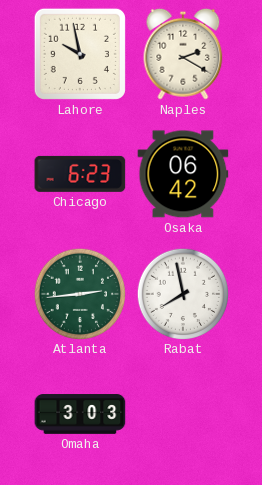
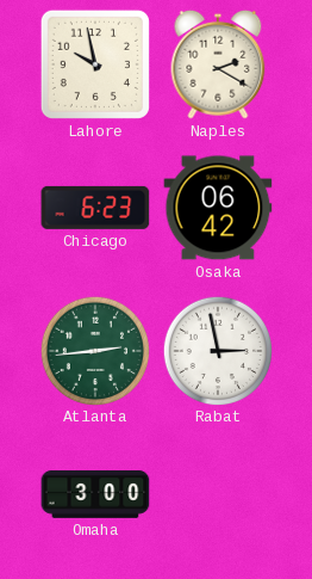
Rabat: 7:58 -> 2:58
Omaha: 3:03 -> 3:00
